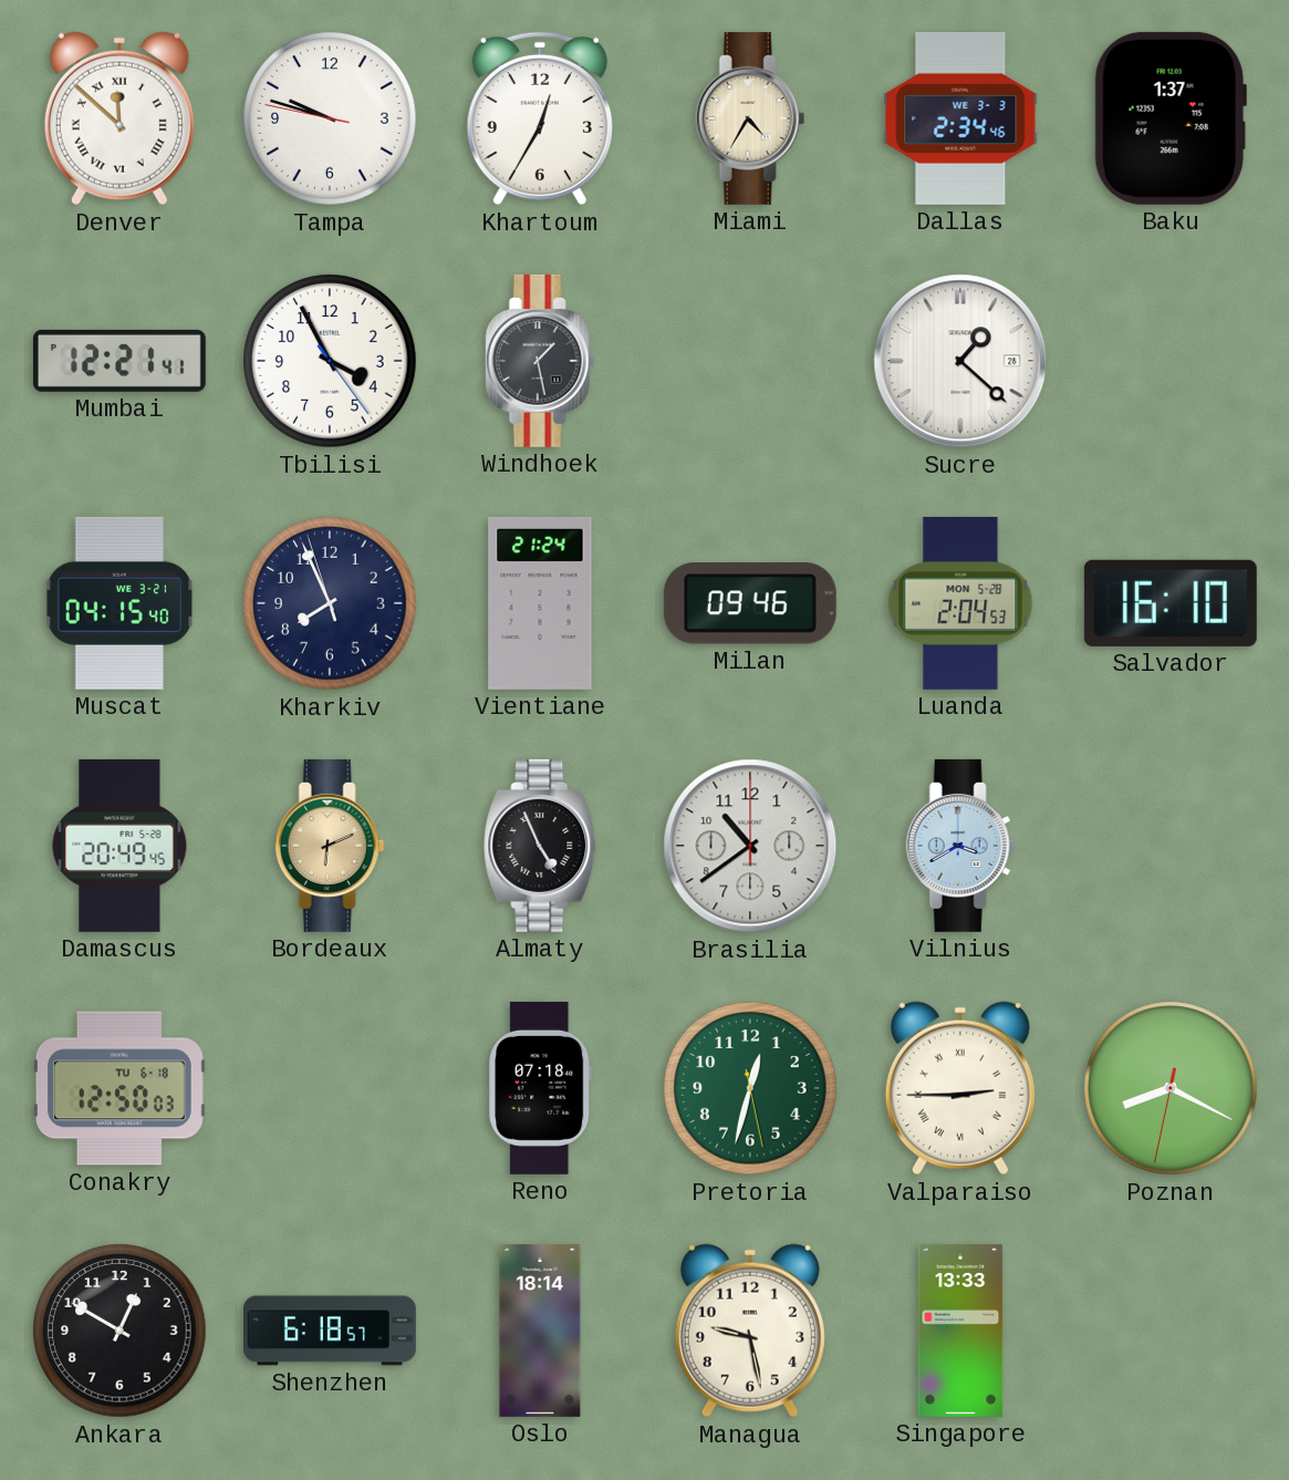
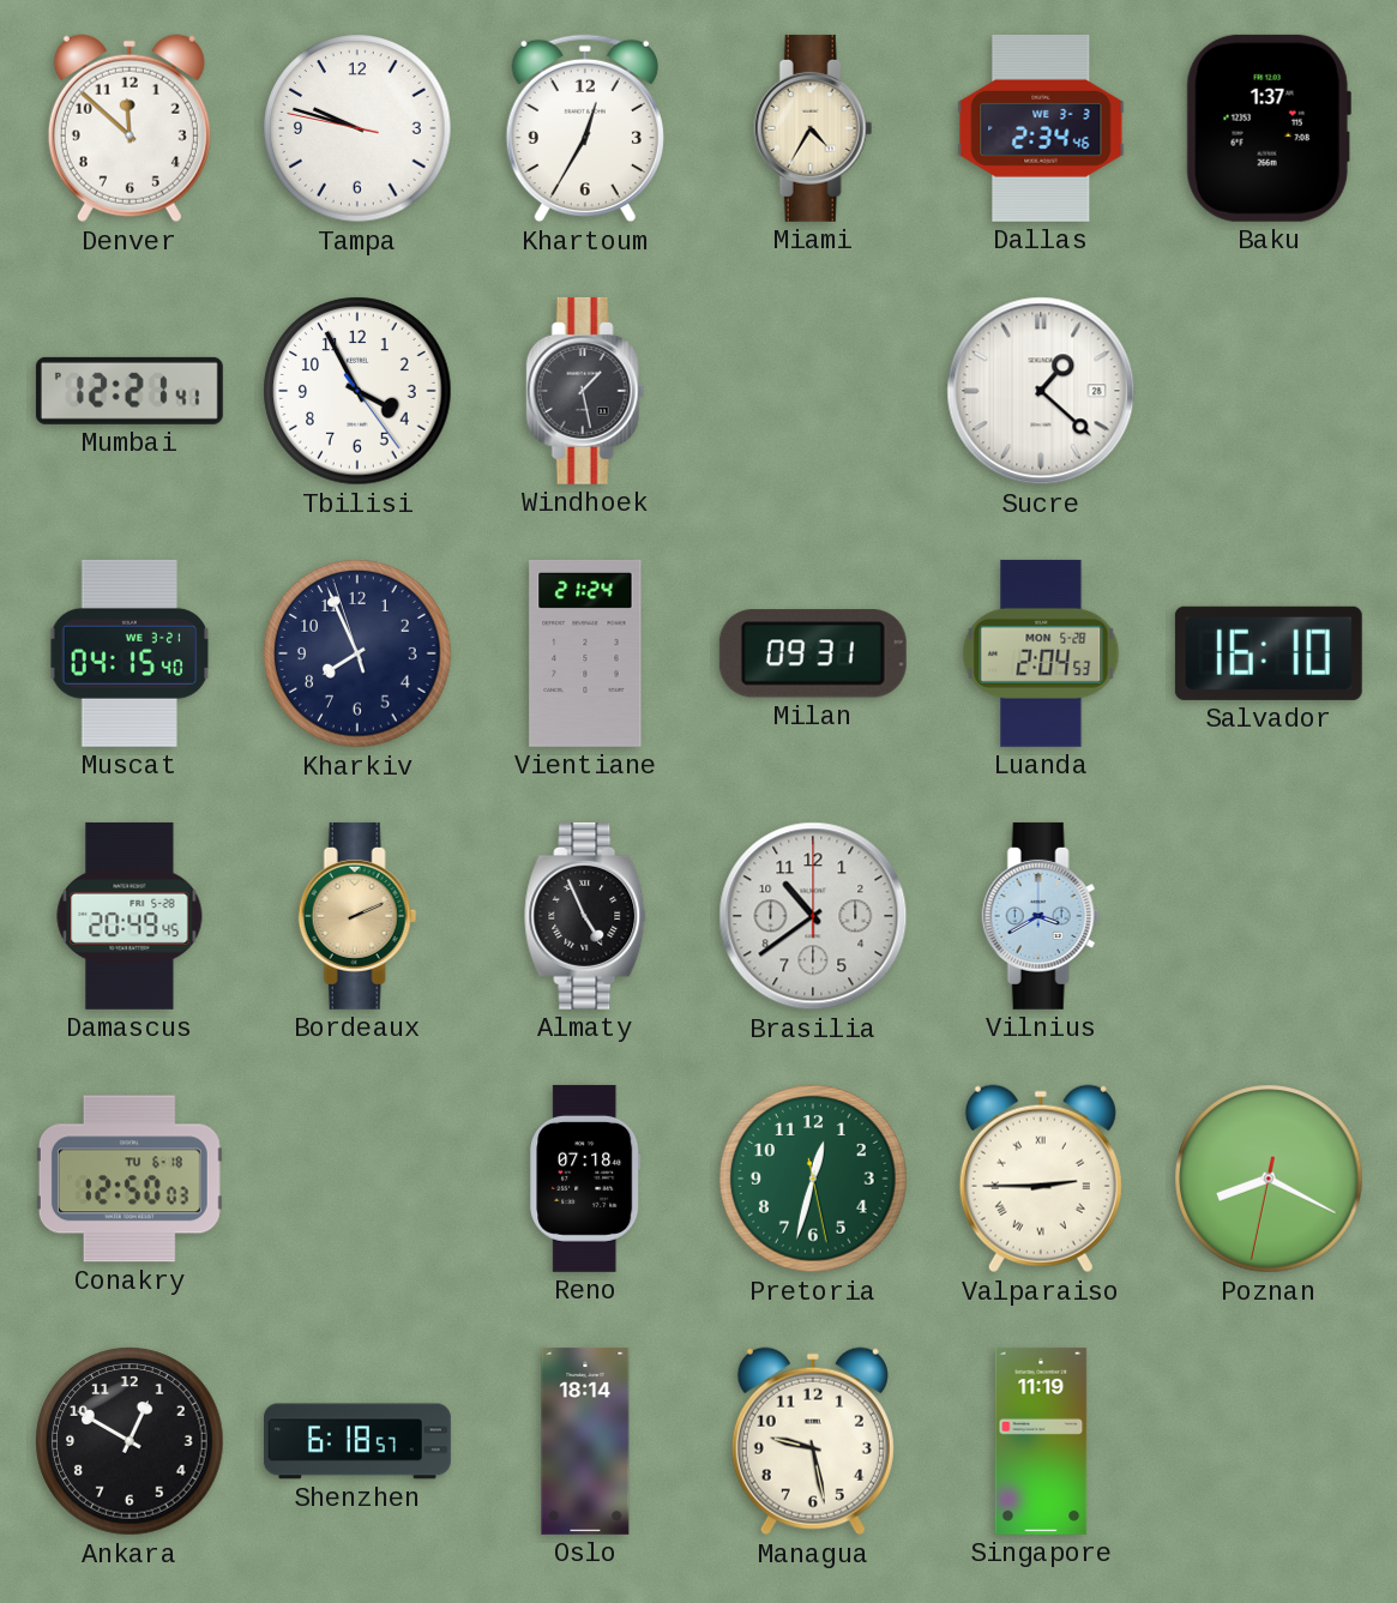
Denver numerals: Roman -> Arabic
Milan: 09:46 -> 09:31
Bordeaux: 6:11 -> 2:11
Singapore: 13:33 -> 11:19
